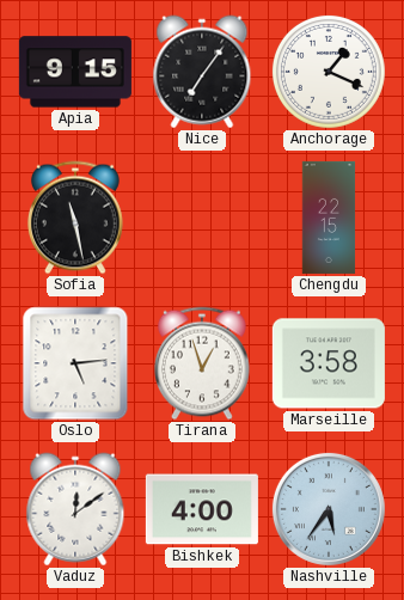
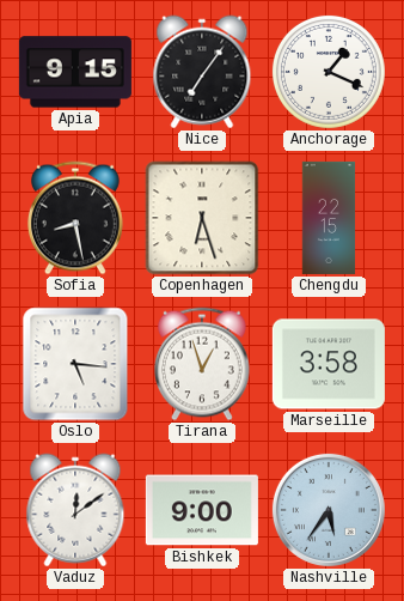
Sofia: 11:28 -> 8:28
Copenhagen: none -> 6:27
Oslo: 5:14 -> 5:16
Bishkek: 4:00 -> 9:00
